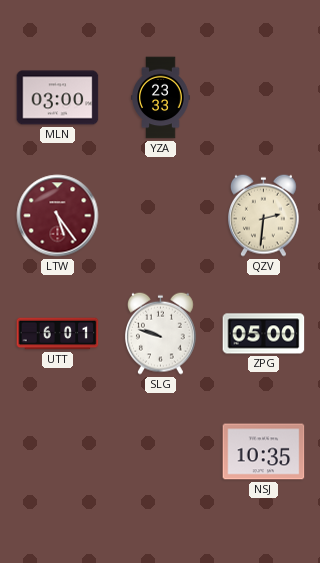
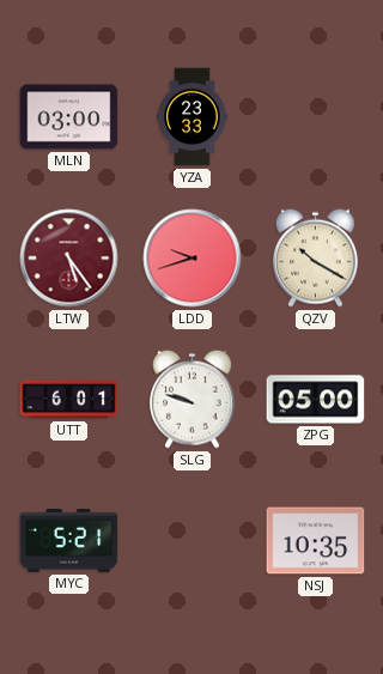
LDD: none -> 9:42
QZV: 2:31 -> 10:20
MYC: none -> 5:21
